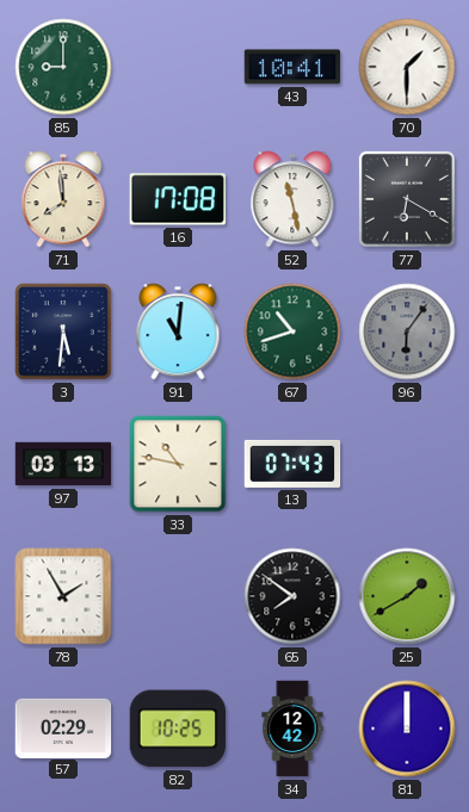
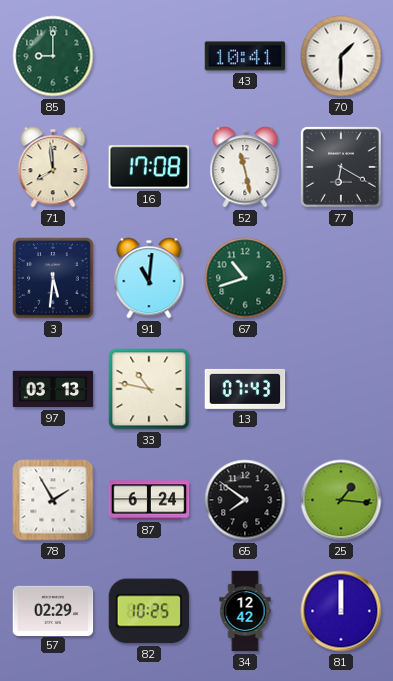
96: 6:06 -> none
87: none -> 6:24
25: 1:40 -> 1:16
